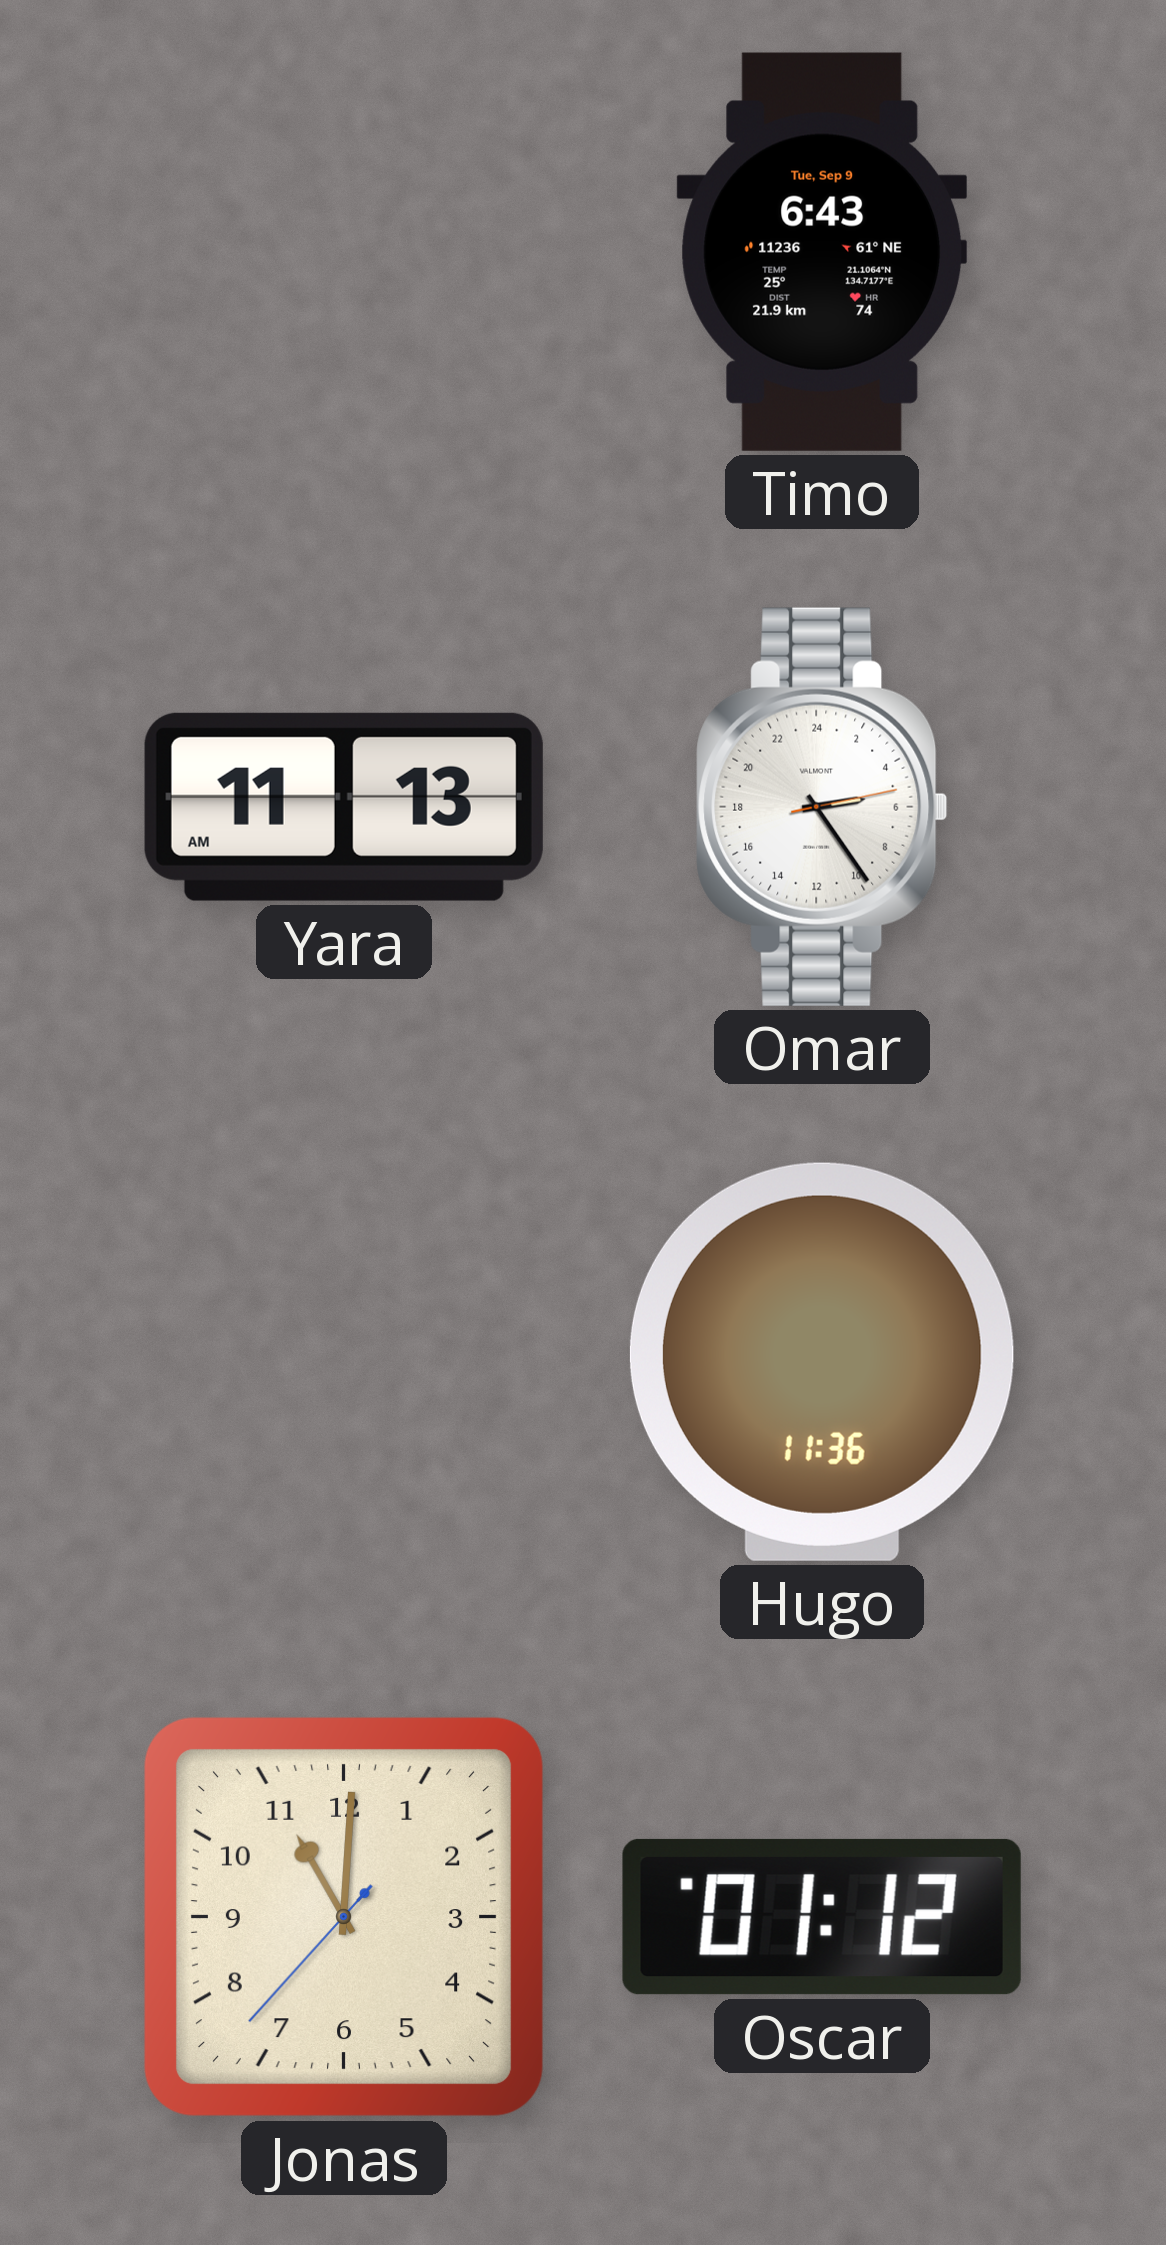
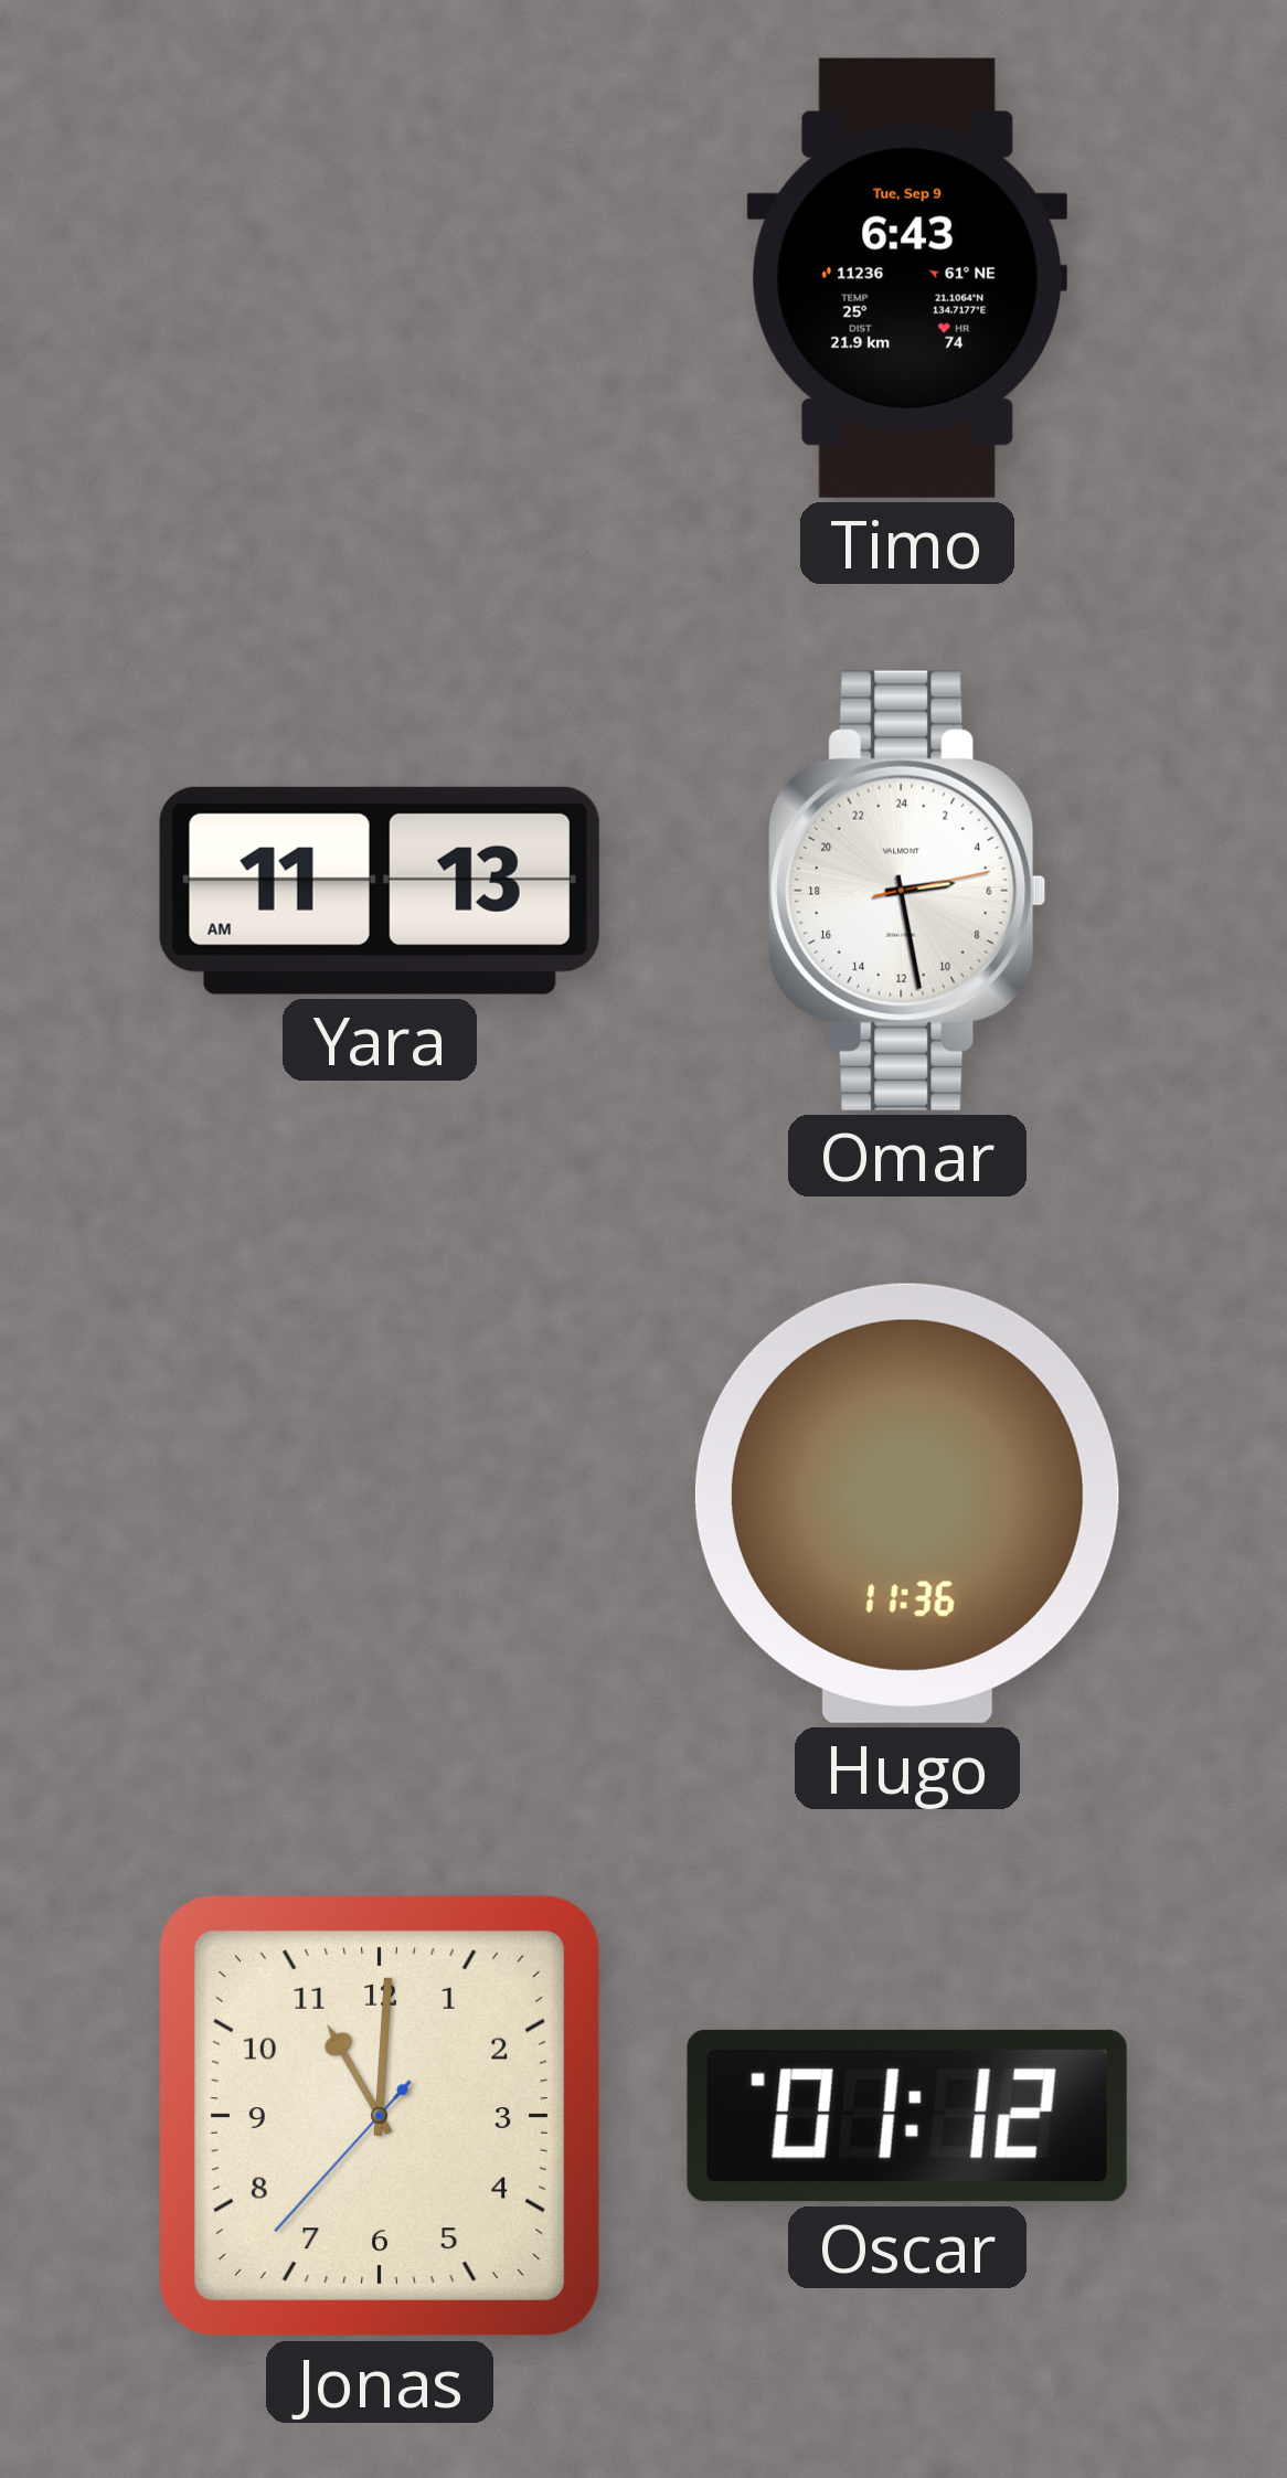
Omar: 5:24 -> 5:28
